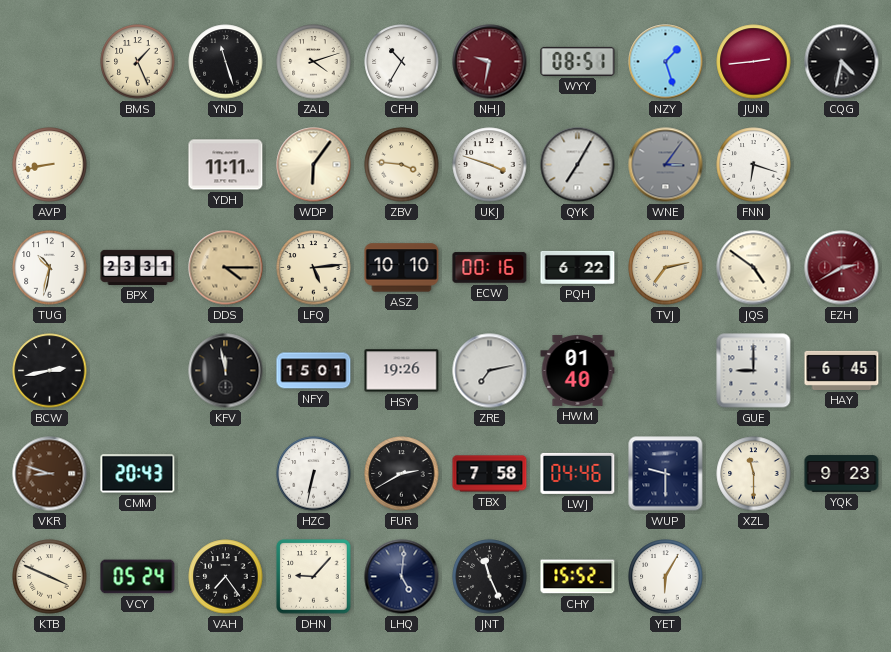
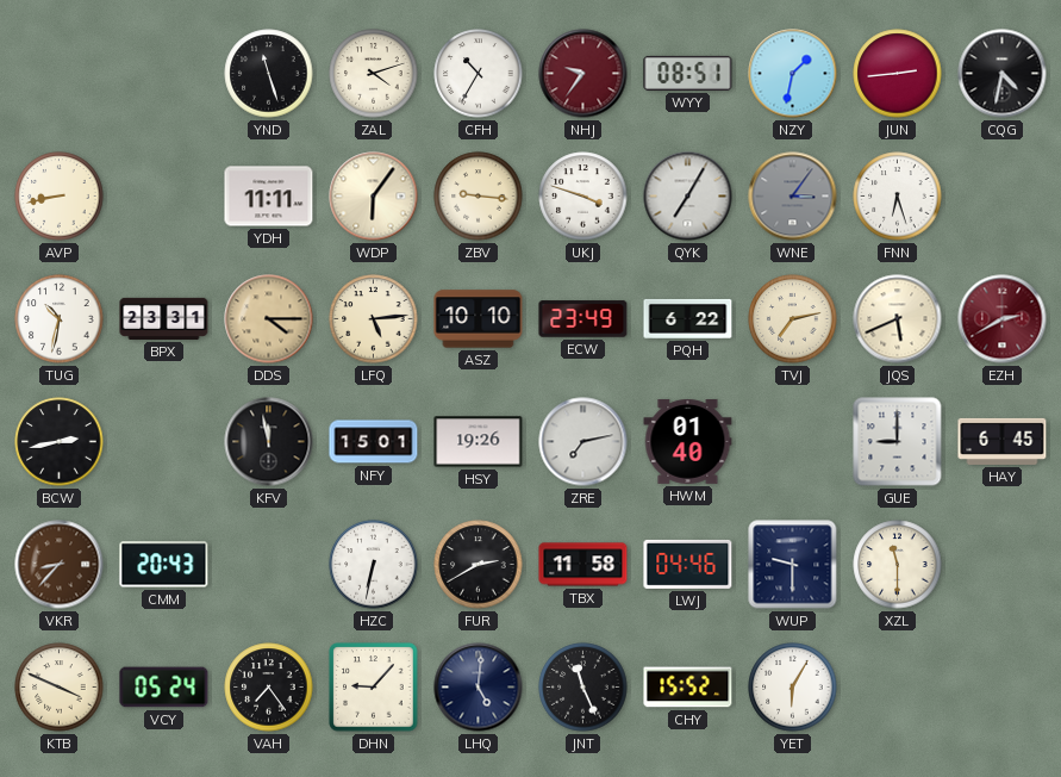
BMS: 1:26 -> none
NHJ: 9:32 -> 9:36
NZY: 1:27 -> 1:32
ZBV: 3:46 -> 9:16
FNN: 6:18 -> 6:27
ECW: 00:16 -> 23:49
JQS: 4:51 -> 5:41
VKR: 8:48 -> 8:37
TBX: 7:58 -> 11:58
YQK: 9:23 -> none
